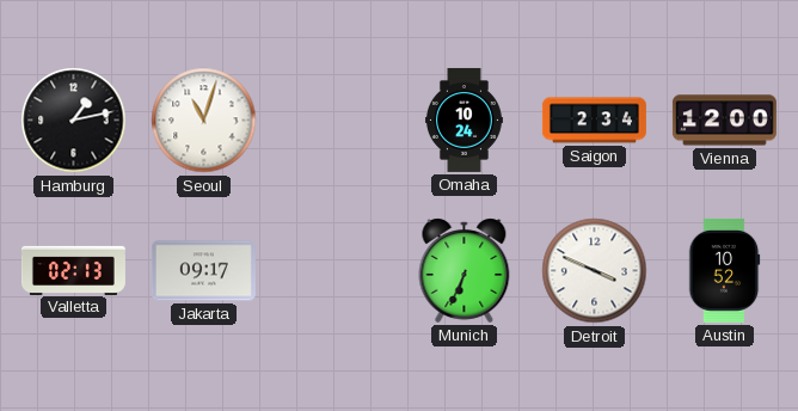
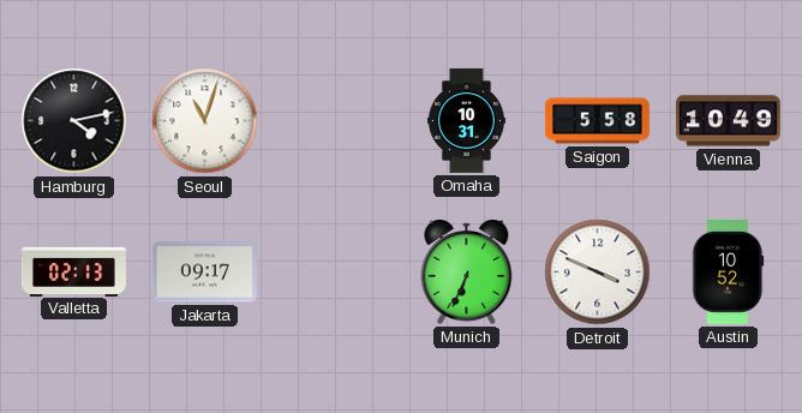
Hamburg: 1:13 -> 4:13
Omaha: 10:24 -> 10:31
Saigon: 2:34 -> 5:58
Vienna: 12:00 -> 10:49
